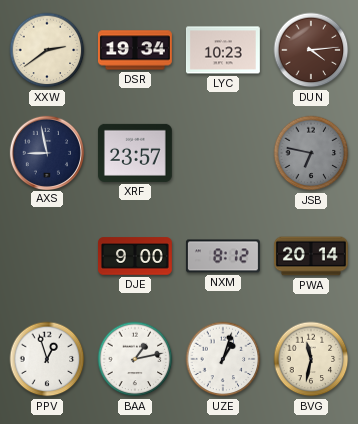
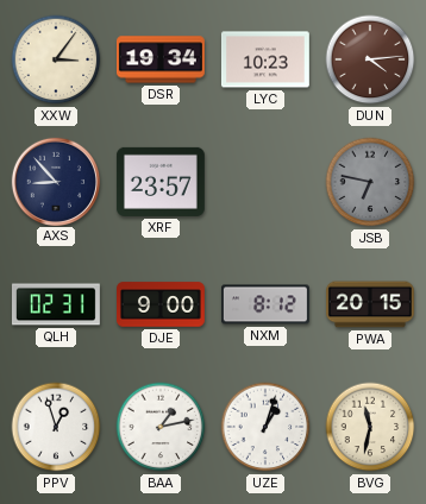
XXW: 2:39 -> 3:06
AXS: 8:58 -> 8:53
QLH: none -> 02:31
PWA: 20:14 -> 20:15
